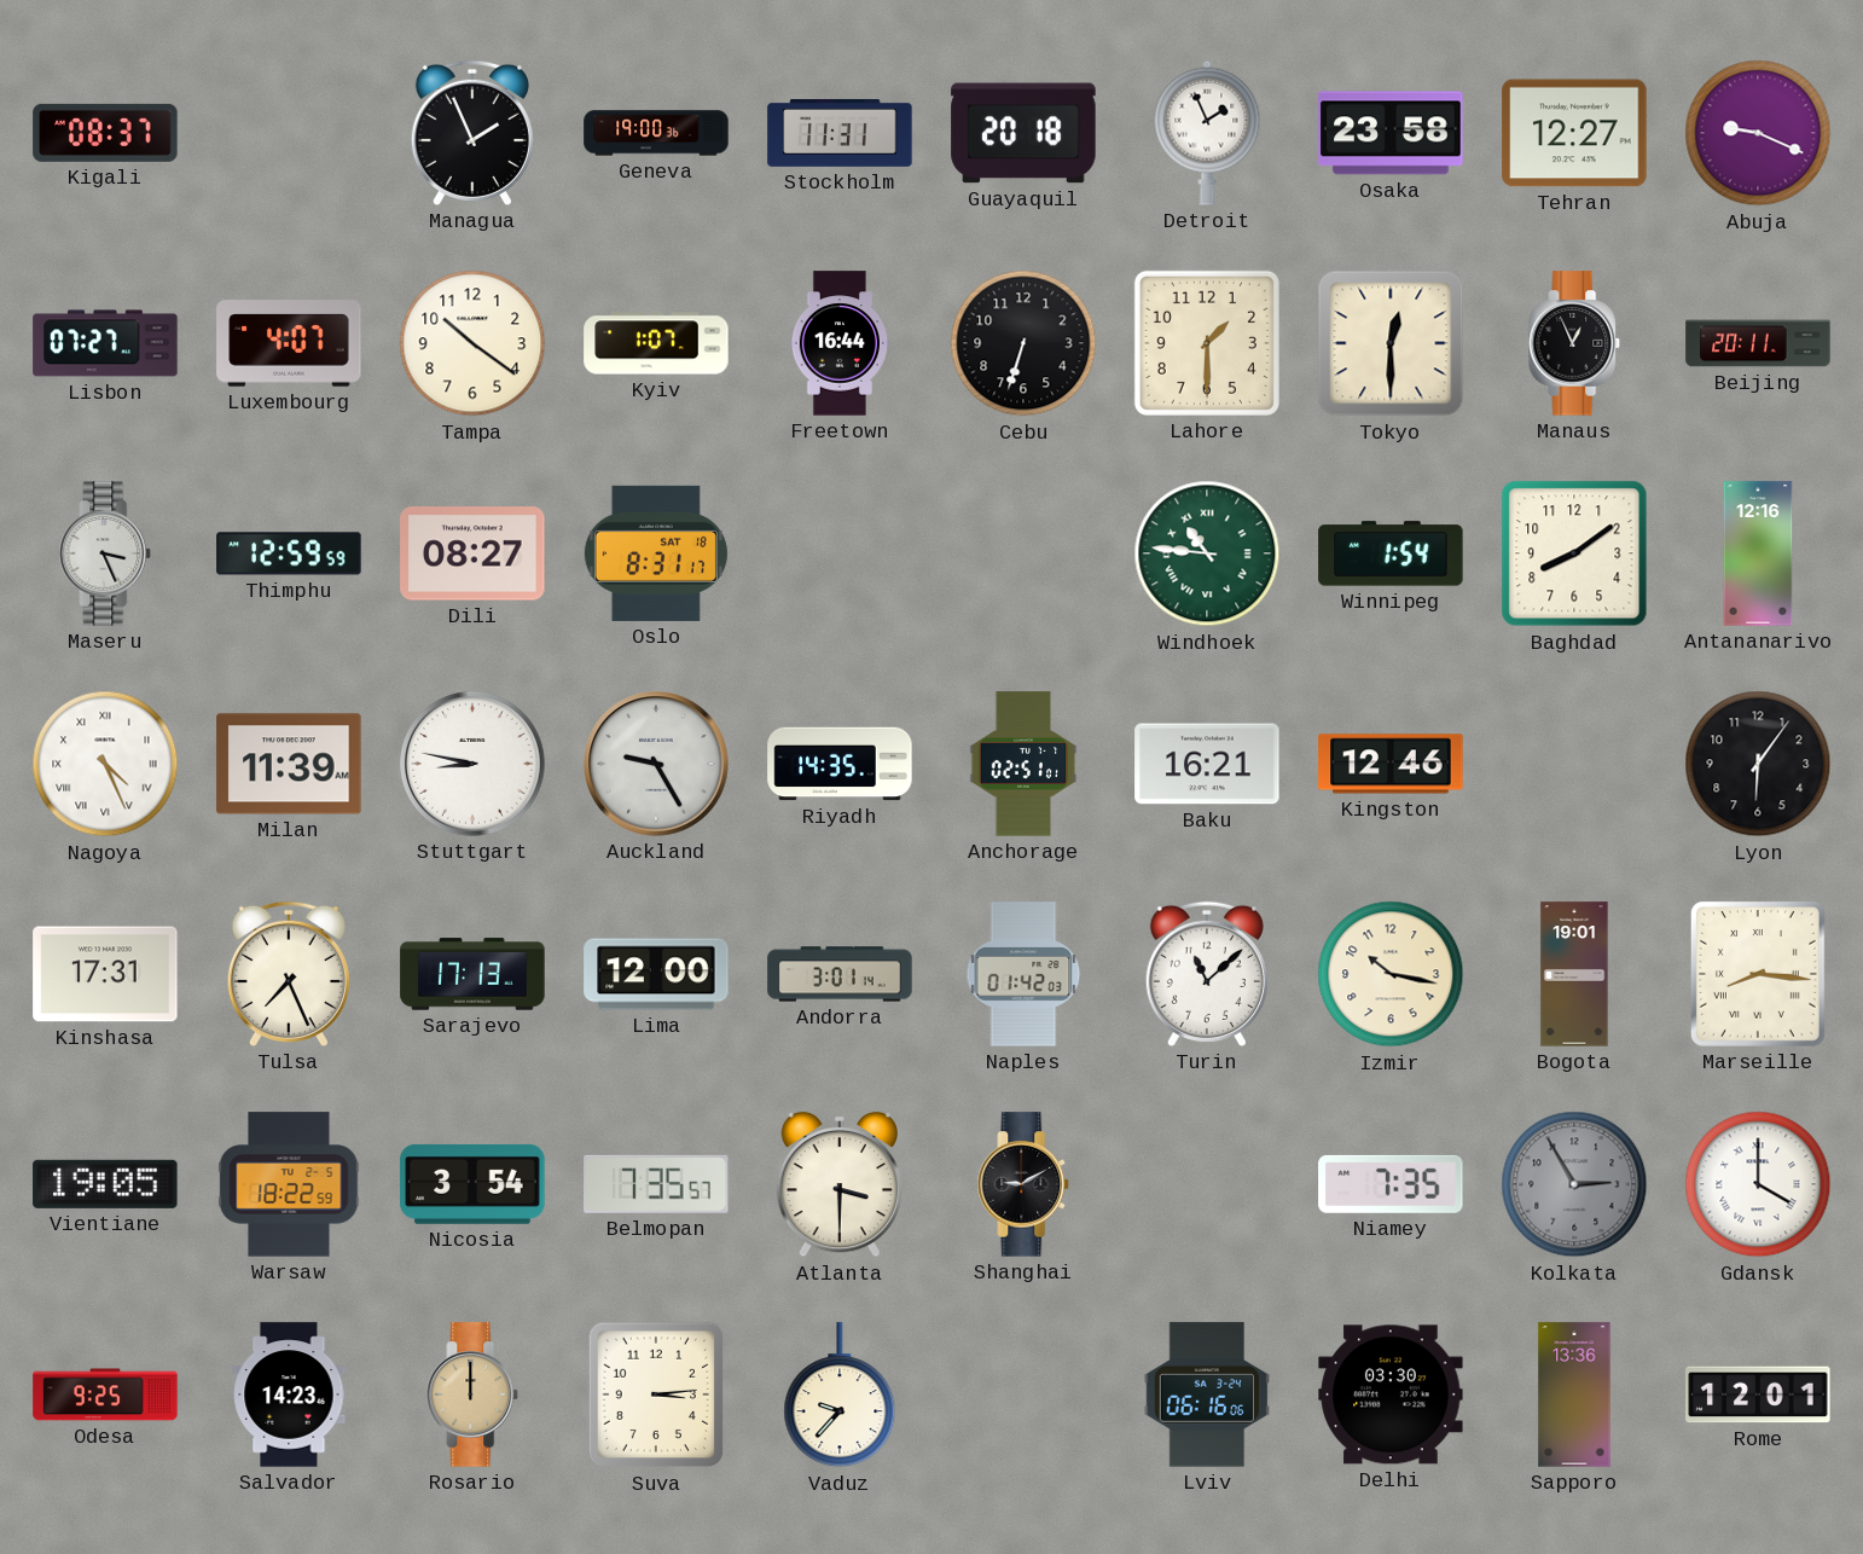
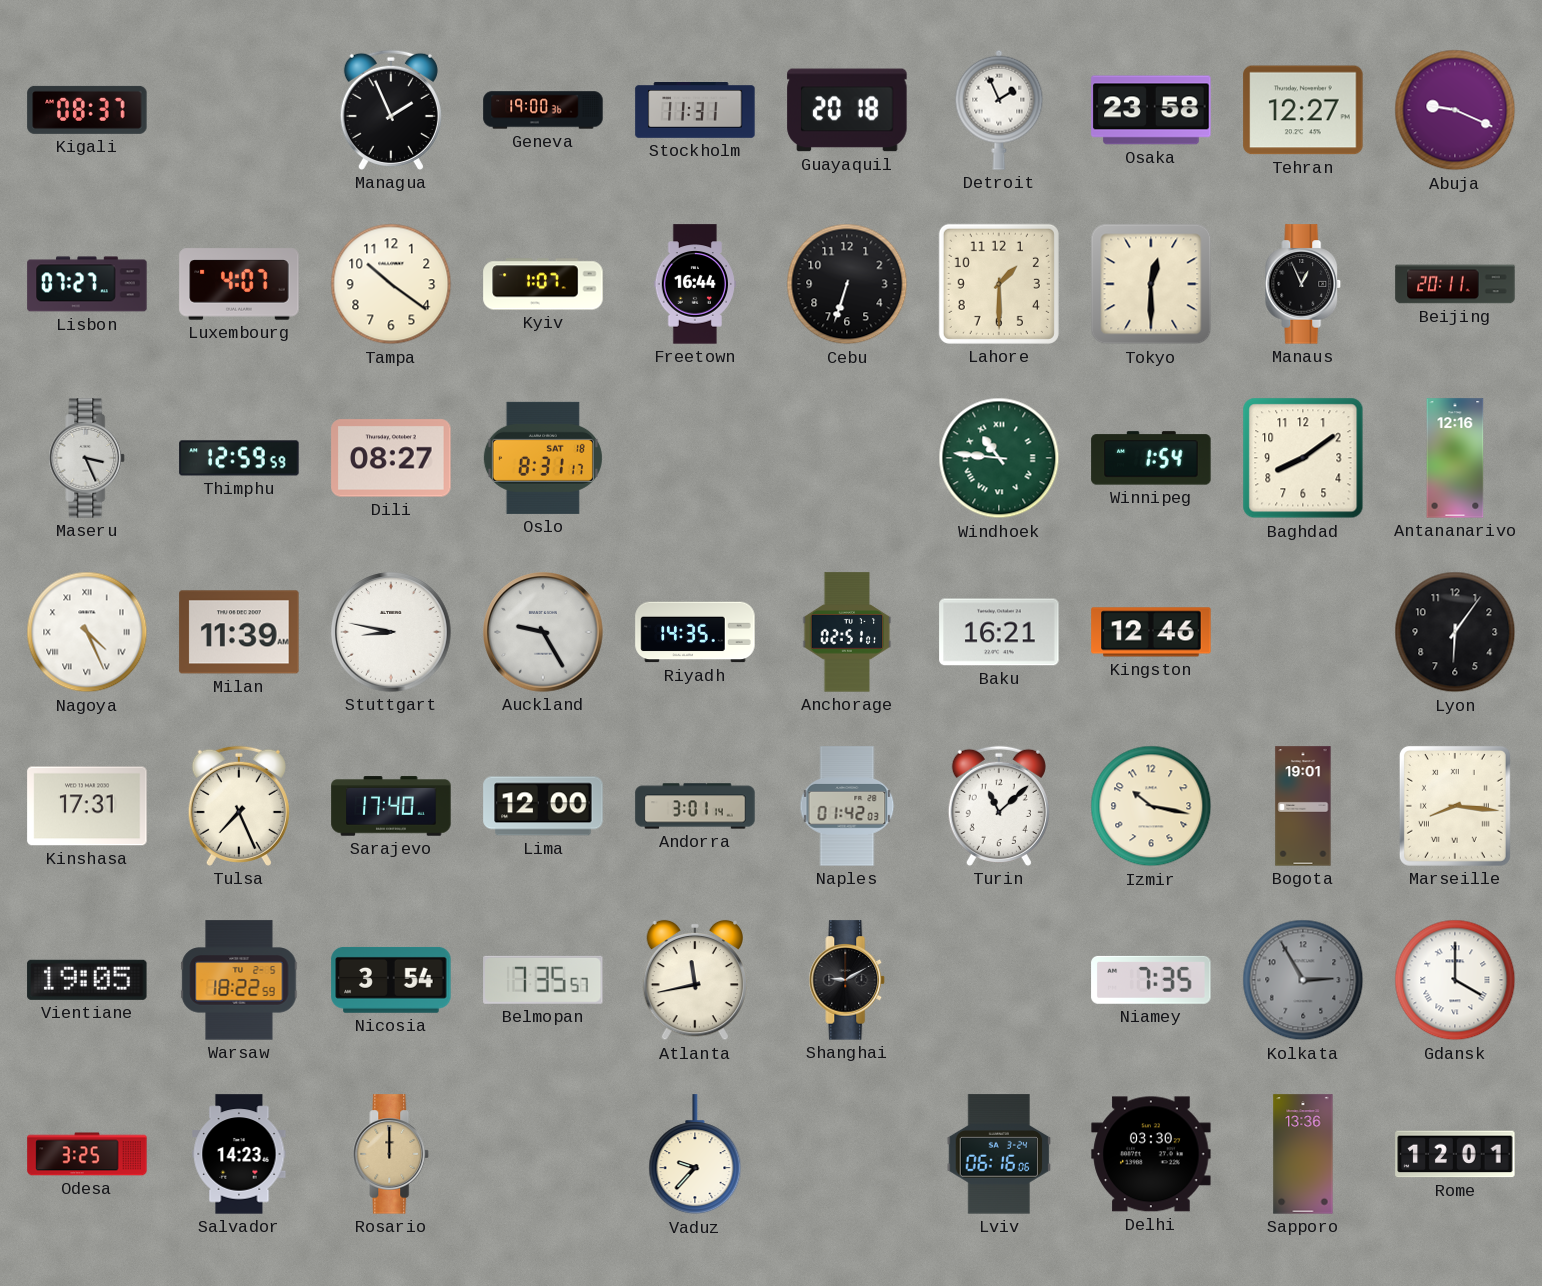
Sarajevo: 17:13 -> 17:40
Atlanta: 3:30 -> 11:43
Odesa: 9:25 -> 3:25
Suva: 3:14 -> none
